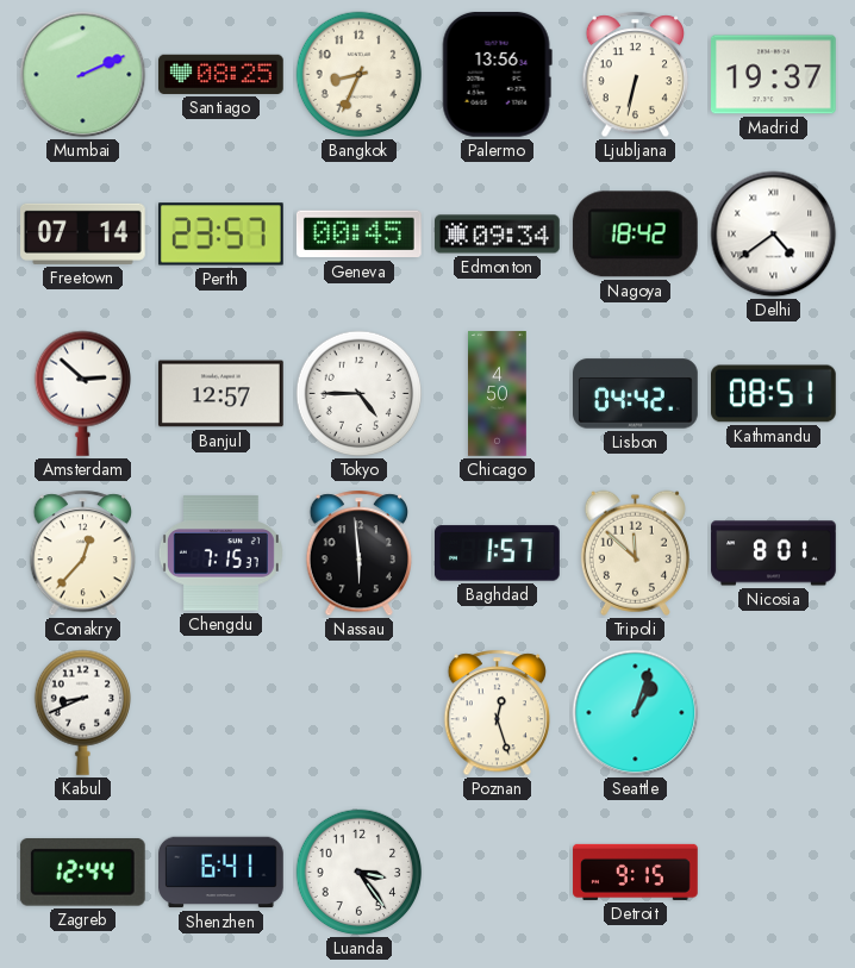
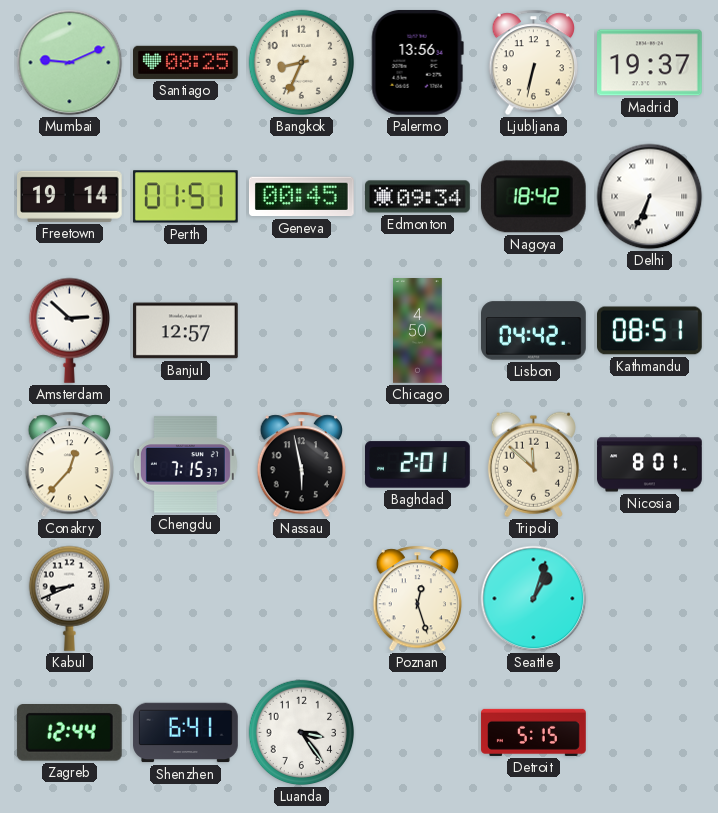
Mumbai: 2:11 -> 9:11
Freetown: 07:14 -> 19:14
Perth: 23:57 -> 01:51
Delhi: 4:39 -> 6:34
Tokyo: 4:45 -> none
Nassau: 5:59 -> 5:58
Baghdad: 1:57 -> 2:01
Detroit: 9:15 -> 5:15
